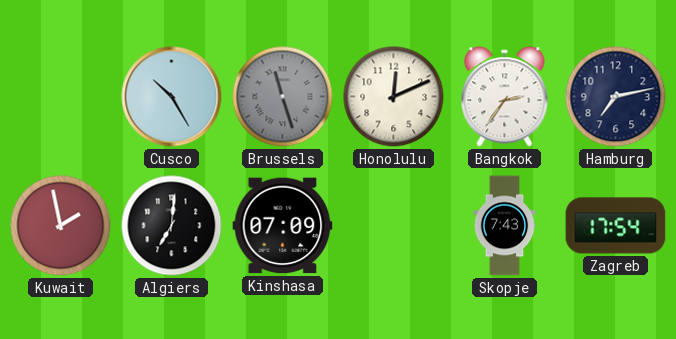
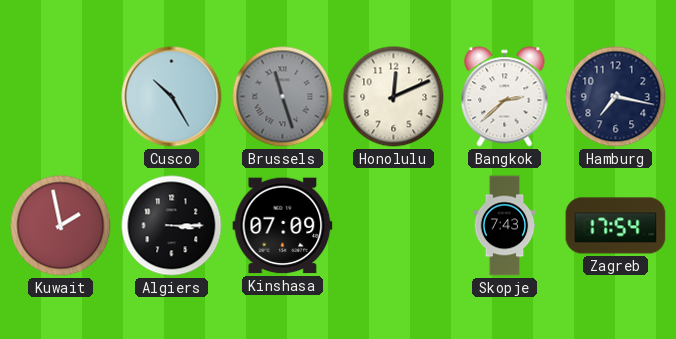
Bangkok: 2:36 -> 2:38
Hamburg: 7:13 -> 7:17
Algiers: 7:01 -> 3:15
